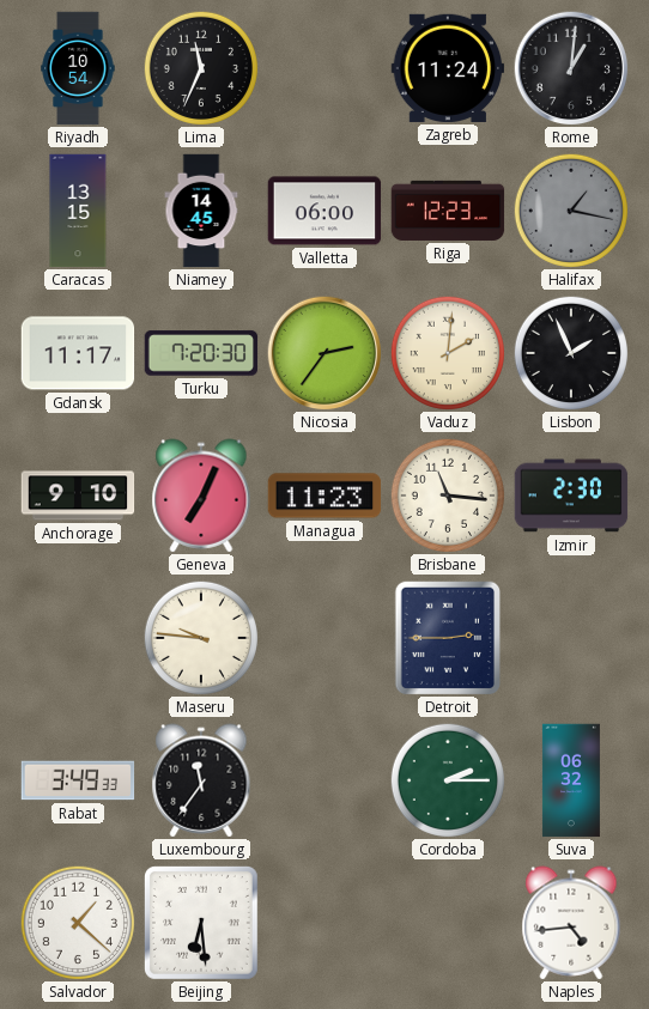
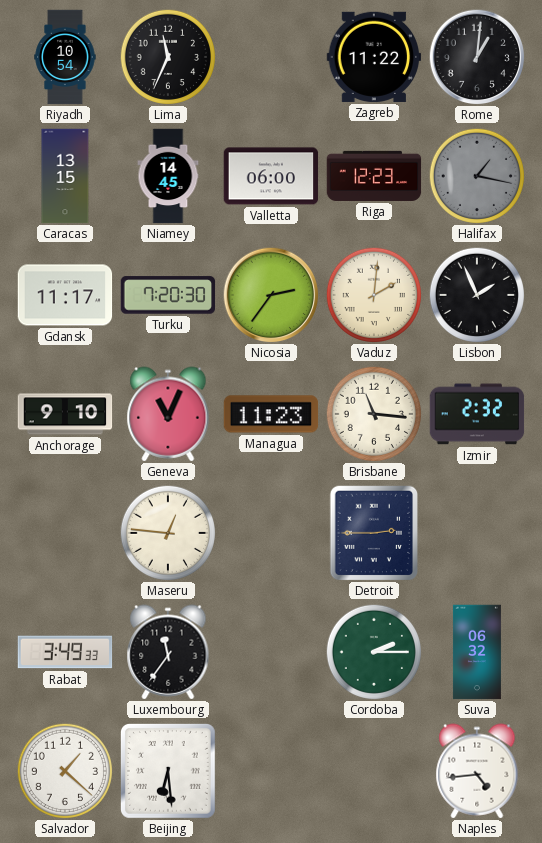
Zagreb: 11:24 -> 11:22
Geneva: 7:04 -> 11:04
Izmir: 2:30 -> 2:32
Maseru: 9:46 -> 12:46
